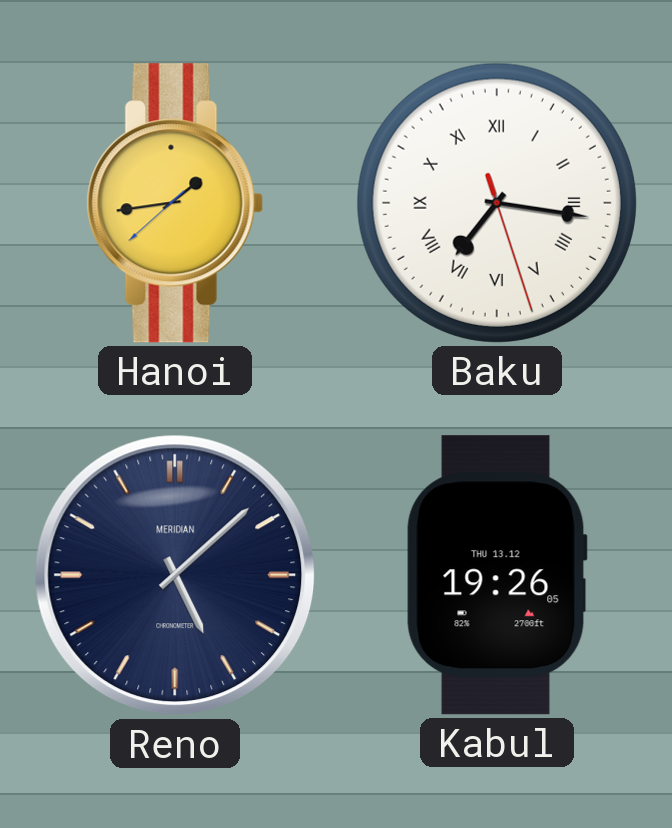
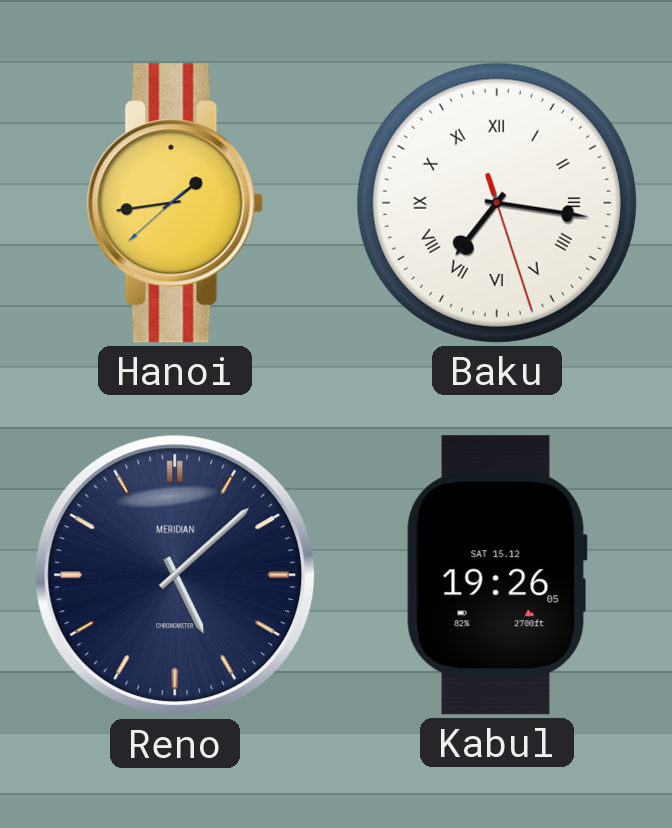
Kabul date: THU 13.12 -> SAT 15.12
